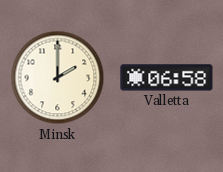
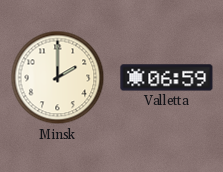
Valletta: 06:58 -> 06:59
